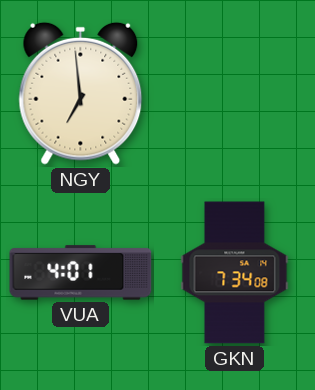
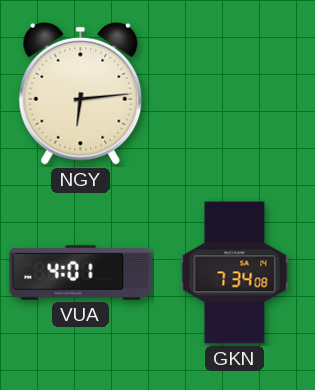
NGY: 6:59 -> 6:14
